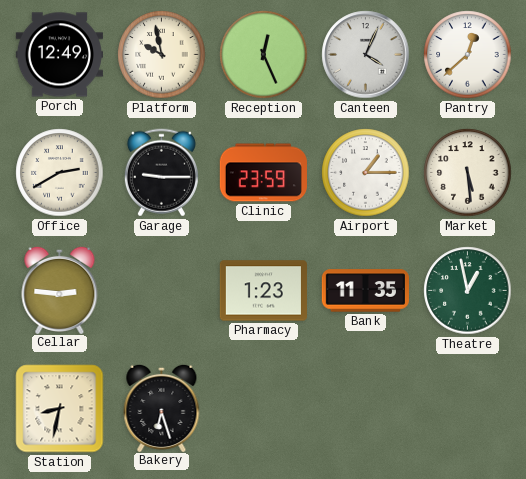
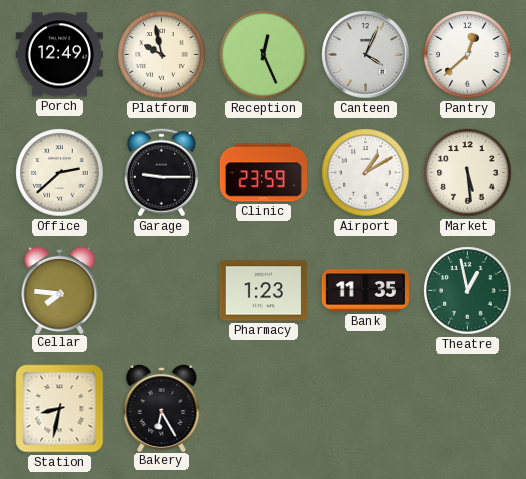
Office: 2:40 -> 2:38
Airport: 1:15 -> 1:10
Cellar: 2:46 -> 7:46
Bakery: 6:27 -> 6:25
